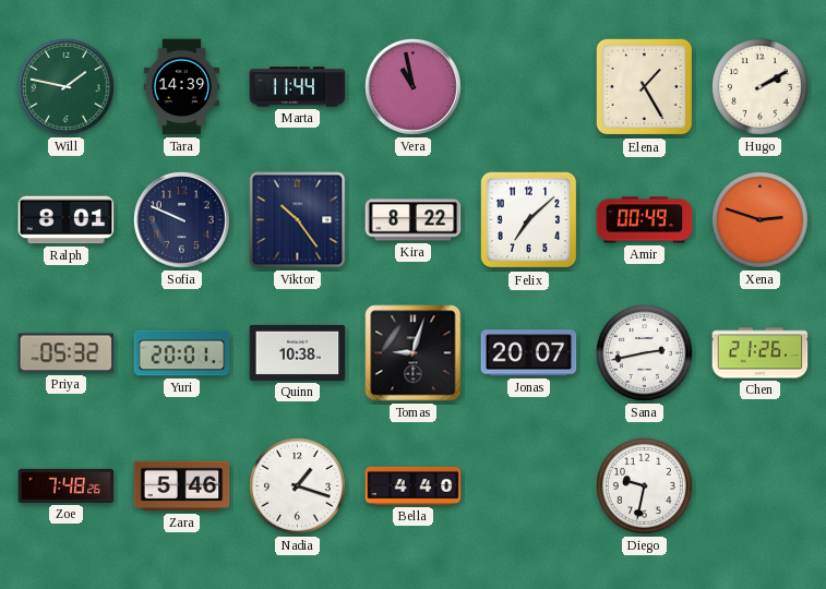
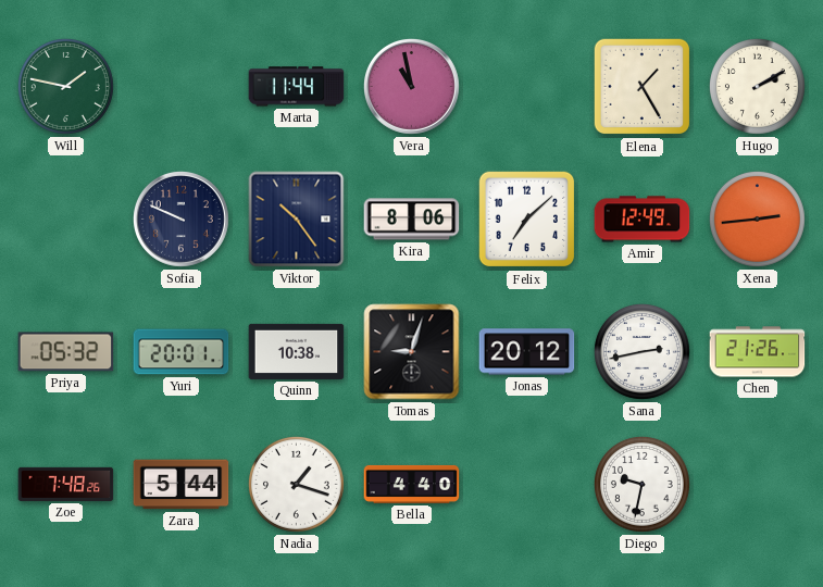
Tara: 14:39 -> none
Ralph: 8:01 -> none
Kira: 8:22 -> 8:06
Amir: 00:49 -> 12:49
Xena: 2:48 -> 2:44
Jonas: 20:07 -> 20:12
Zara: 5:46 -> 5:44
